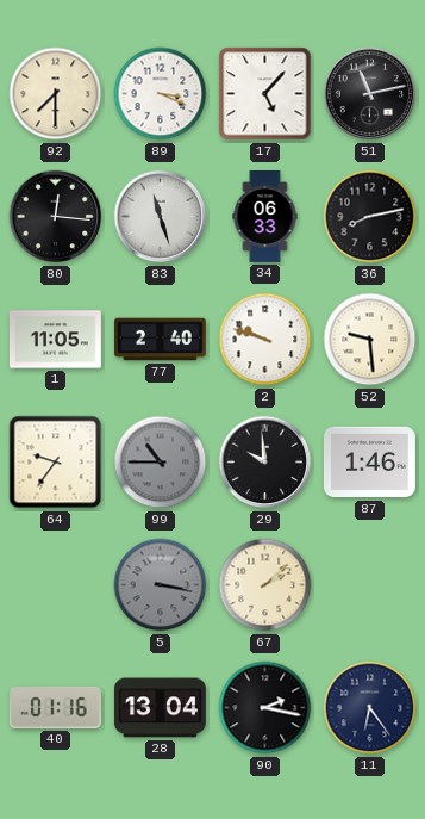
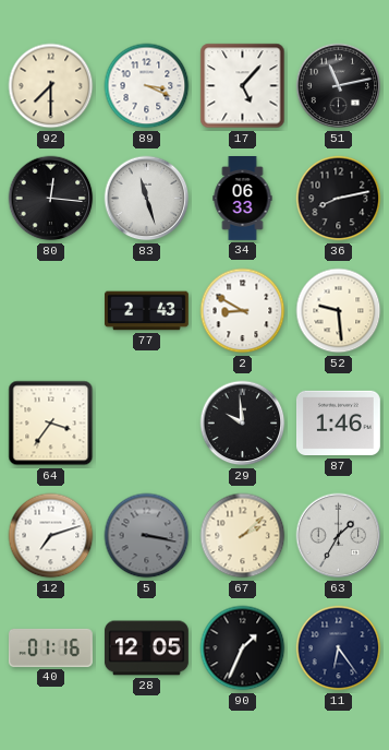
1: 11:05 -> none
77: 2:40 -> 2:43
2: 9:48 -> 8:50
64: 9:36 -> 3:36
99: 10:45 -> none
12: none -> 7:12
63: none -> 1:35
28: 13:04 -> 12:05
90: 2:17 -> 1:34
